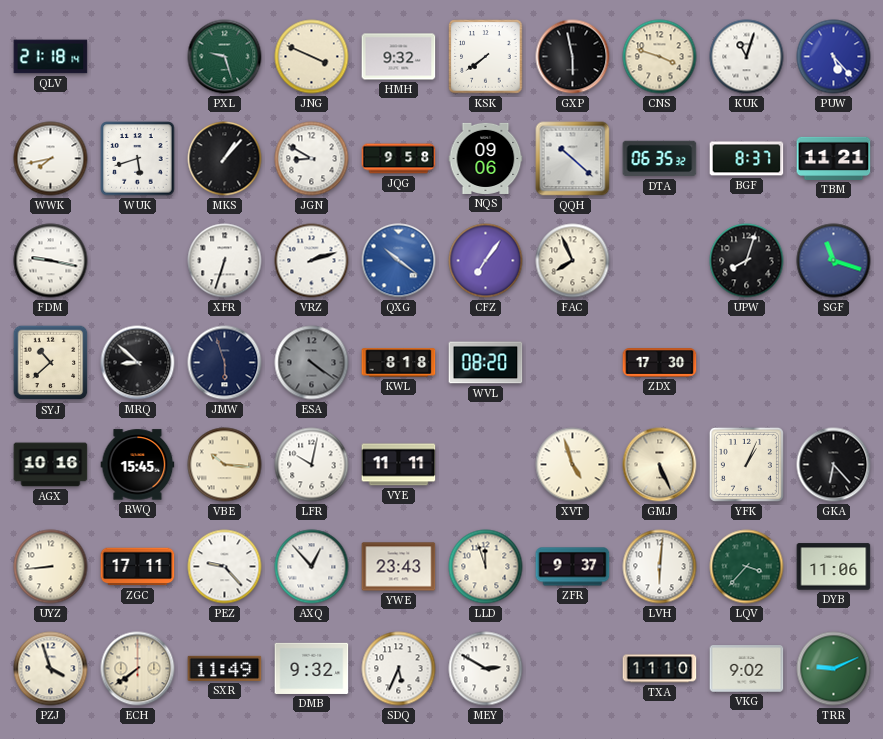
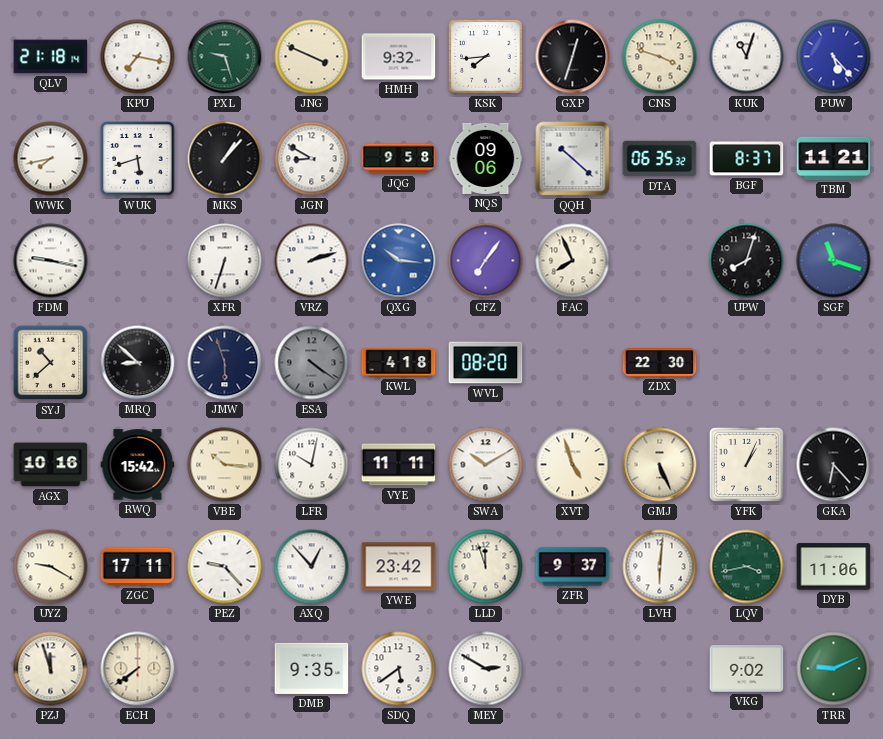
KPU: none -> 7:17
KSK: 7:39 -> 7:44
GXP: 5:58 -> 12:33
QXG: 10:21 -> 10:16
KWL: 8:18 -> 4:18
ZDX: 17:30 -> 22:30
RWQ: 15:45 -> 15:42
SWA: none -> 10:10
UYZ: 8:44 -> 9:20
YWE: 23:43 -> 23:42
LQV: 3:37 -> 3:43
PZJ: 3:57 -> 11:57
SXR: 11:49 -> none
DMB: 9:32 -> 9:35
SDQ: 5:34 -> 5:39
TXA: 11:10 -> none
